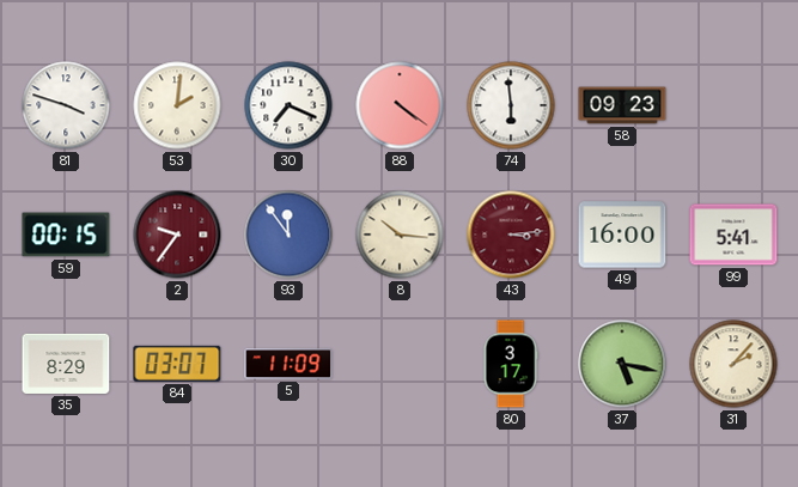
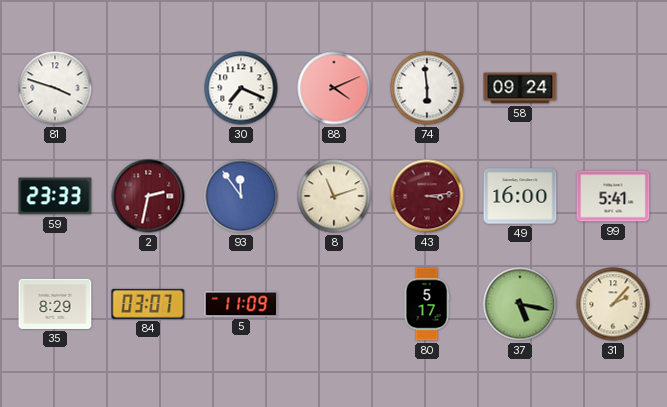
53: 2:01 -> none
88: 4:21 -> 4:11
58: 09:23 -> 09:24
59: 00:15 -> 23:33
2: 9:36 -> 2:32
8: 10:16 -> 11:12
80: 3:17 -> 5:17
